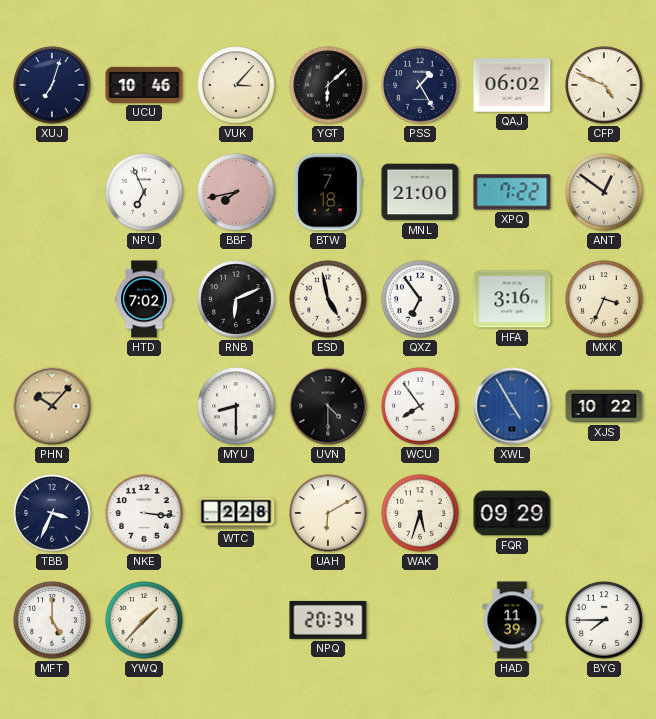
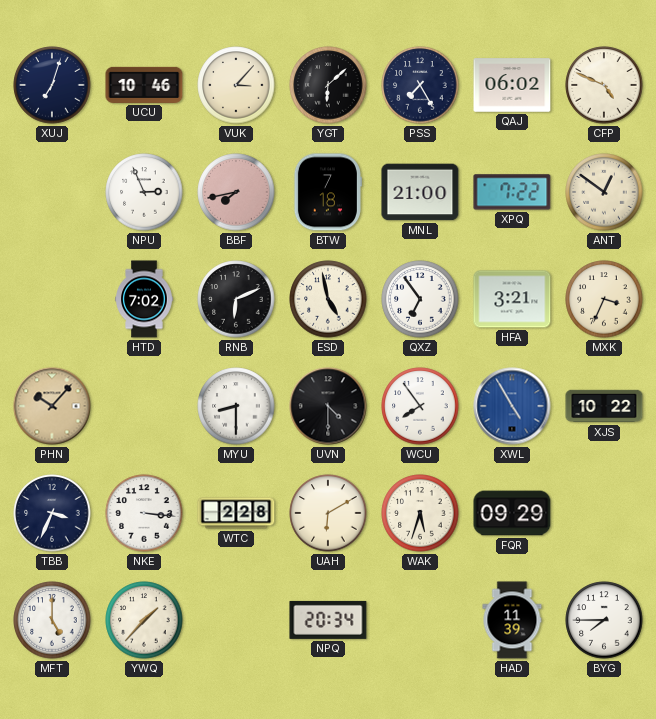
PSS: 1:25 -> 7:25
NPU: 6:56 -> 2:56
HFA: 3:16 -> 3:21
